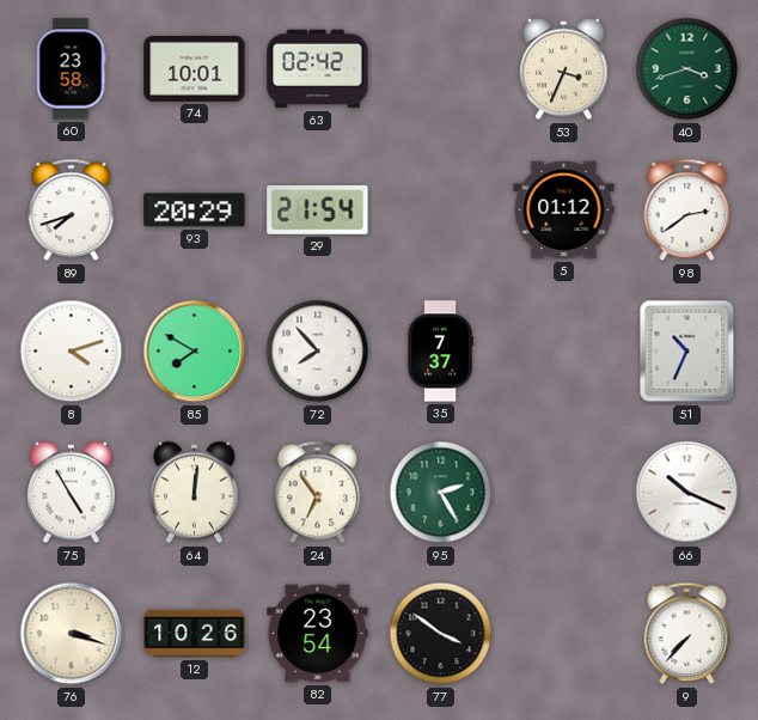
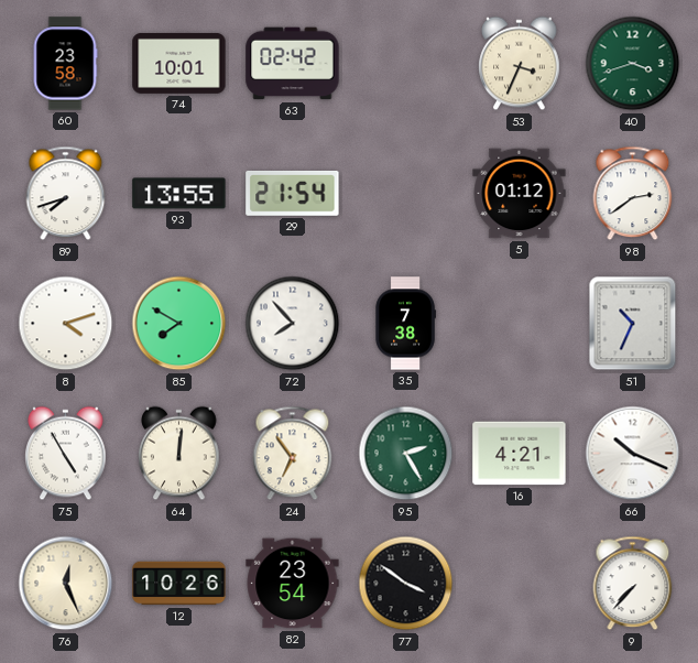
93: 20:29 -> 13:55
35: 7:37 -> 7:38
16: none -> 4:21
76: 3:18 -> 12:26
